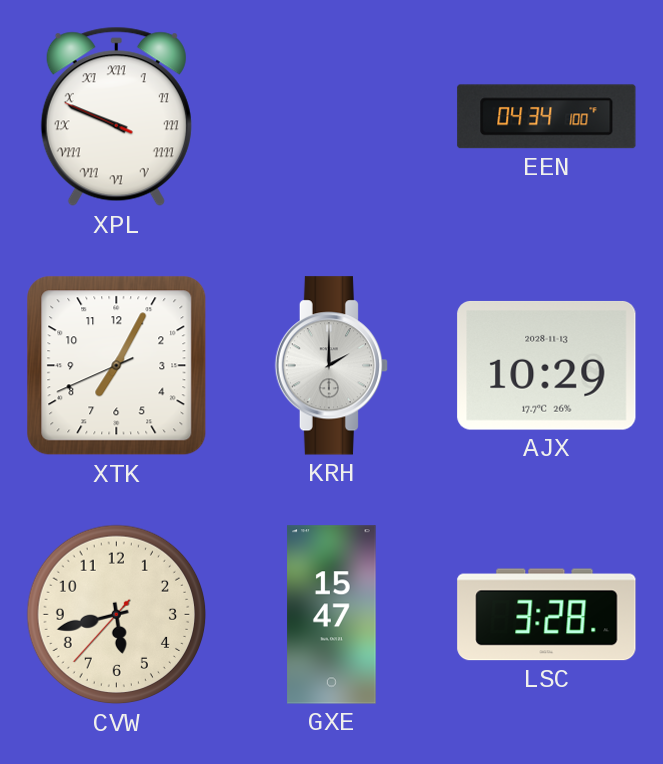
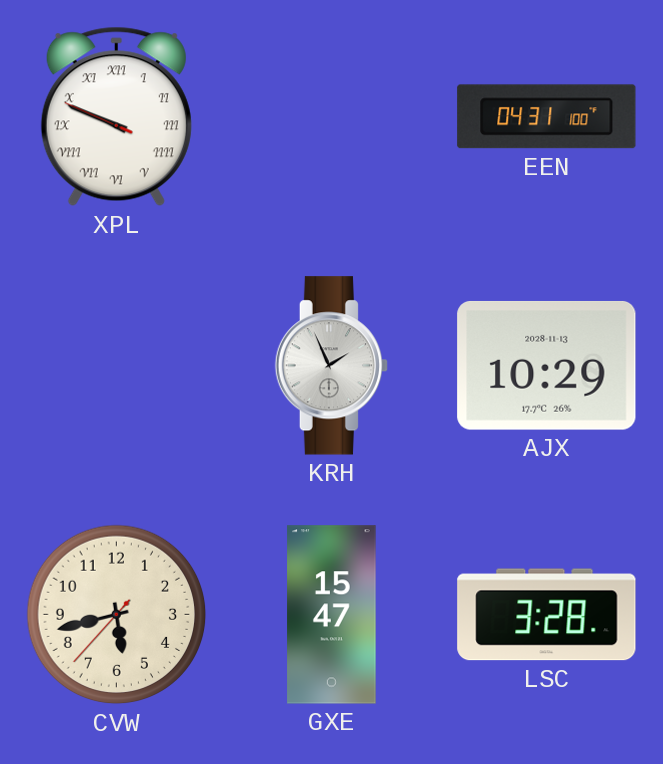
EEN: 04:34 -> 04:31
XTK: 7:04 -> none
KRH: 2:00 -> 1:56
